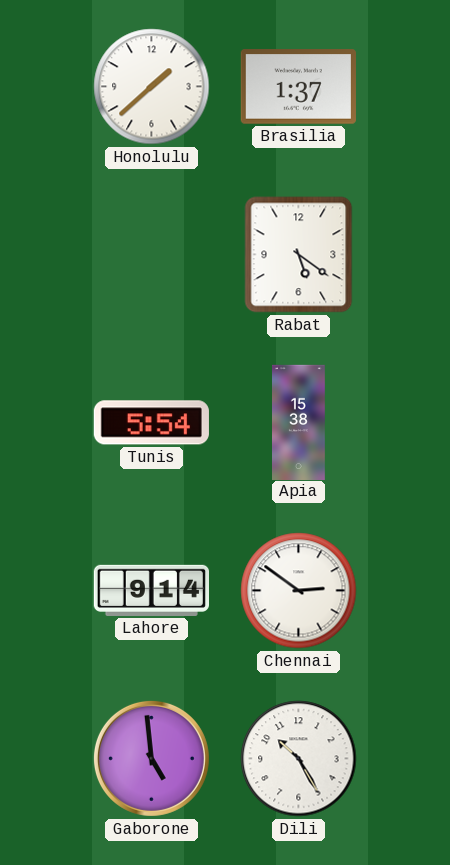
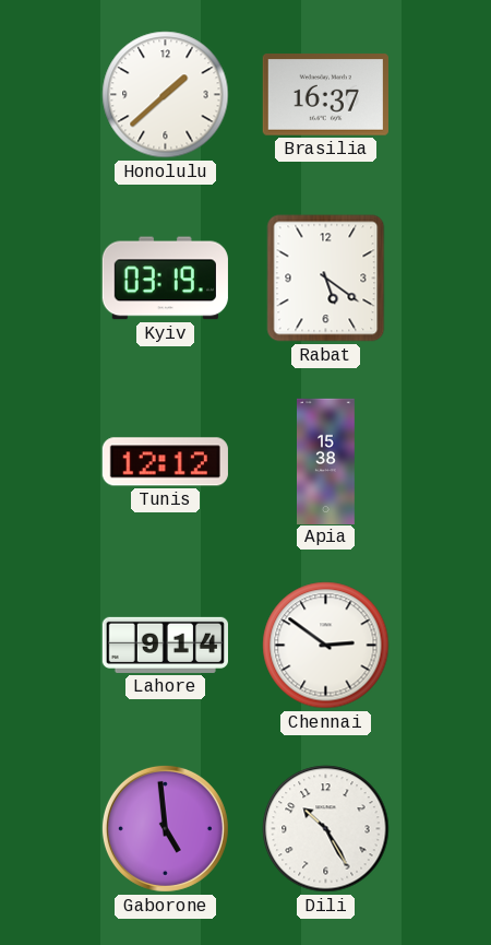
Brasilia: 1:37 -> 16:37
Kyiv: none -> 03:19
Tunis: 5:54 -> 12:12
